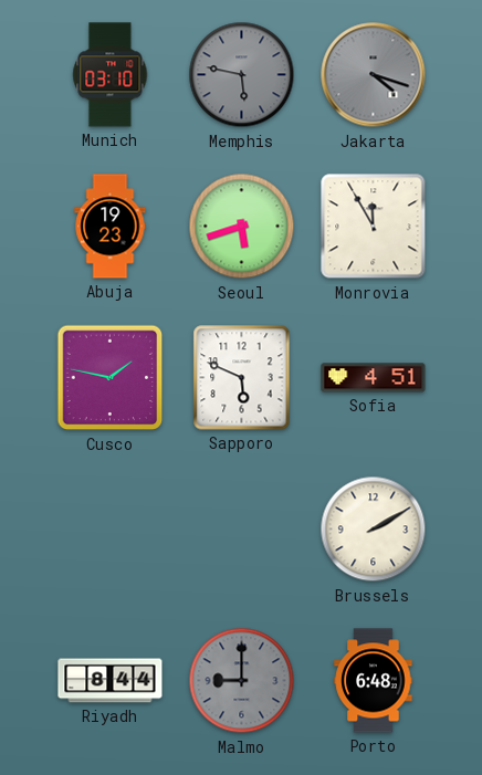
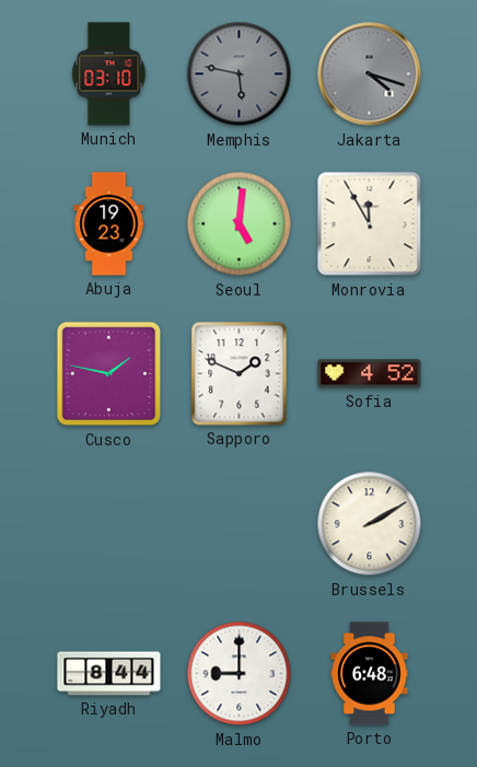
Seoul: 5:42 -> 5:01
Sapporo: 5:49 -> 1:49
Sofia: 4:51 -> 4:52
Malmo dial: grey -> white
